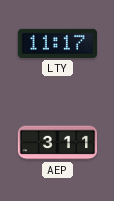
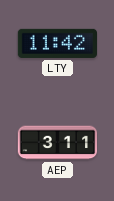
LTY: 11:17 -> 11:42
